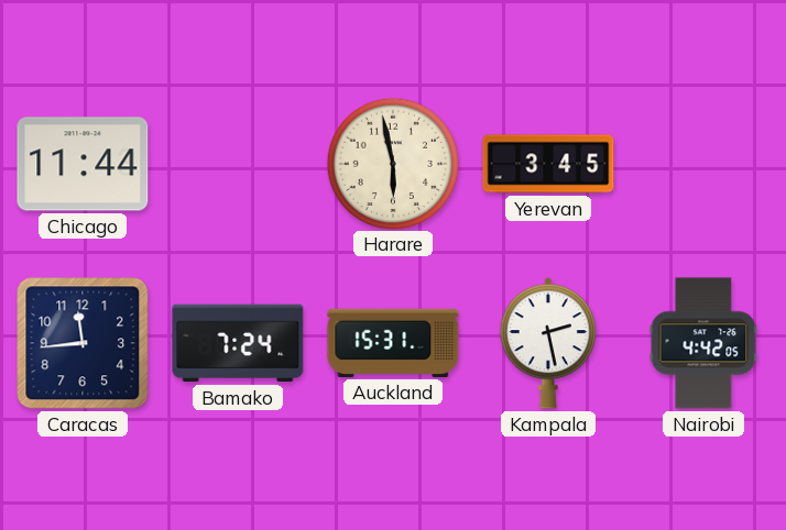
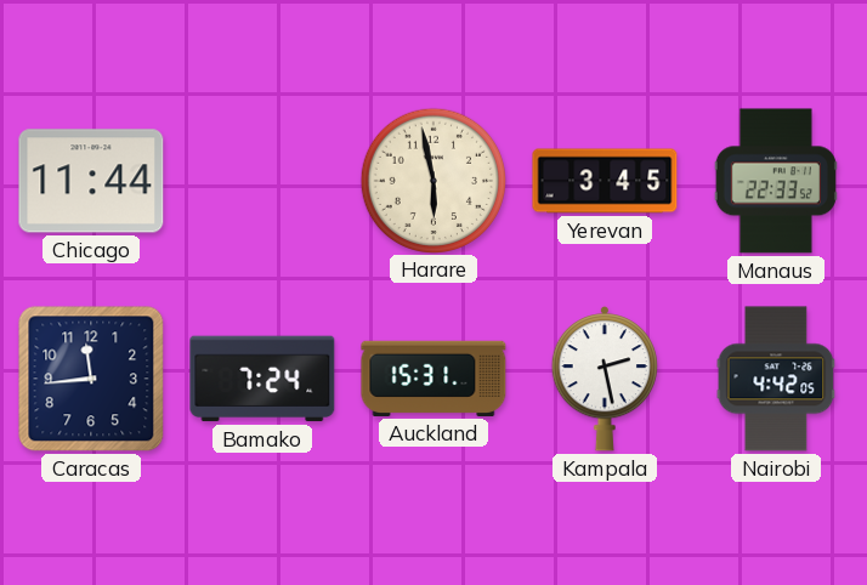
Manaus: none -> 22:33
